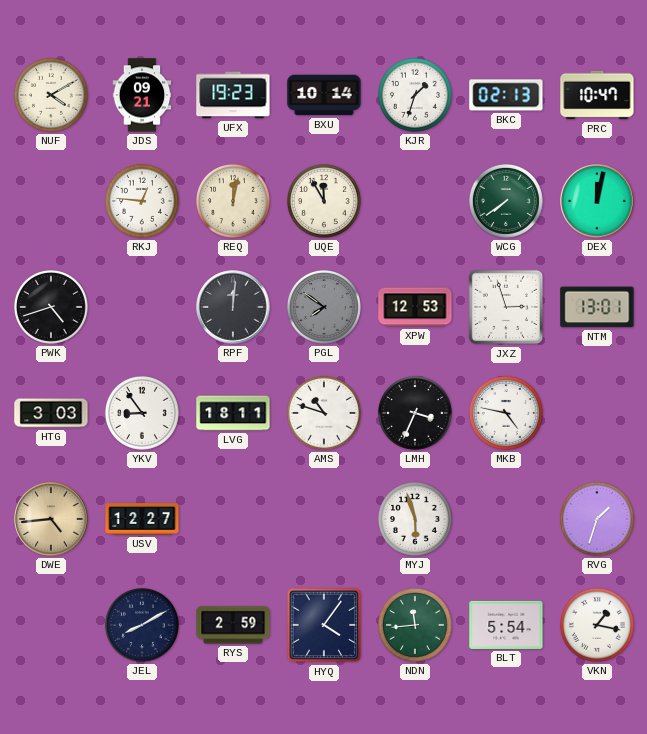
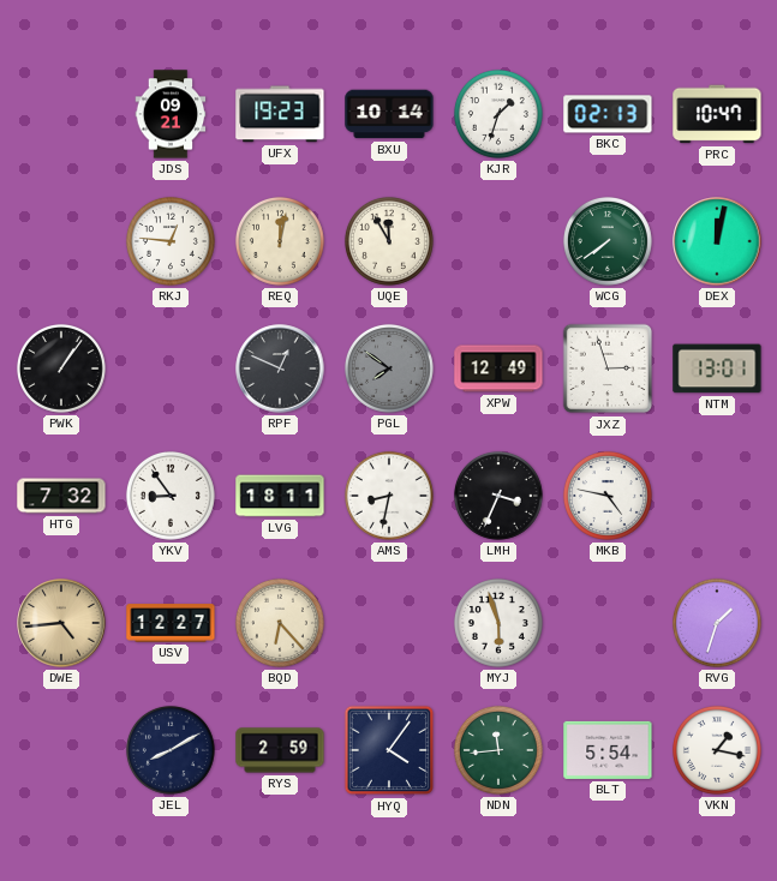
NUF: 4:10 -> none
PWK: 4:42 -> 1:06
RPF: 12:01 -> 12:49
XPW: 12:53 -> 12:49
HTG: 3:03 -> 7:32
AMS: 10:48 -> 8:32
BQD: none -> 6:23
